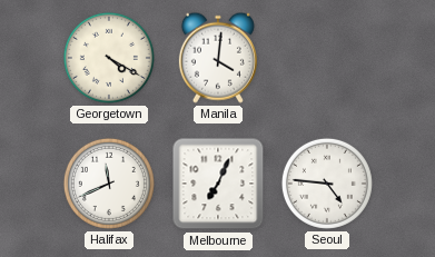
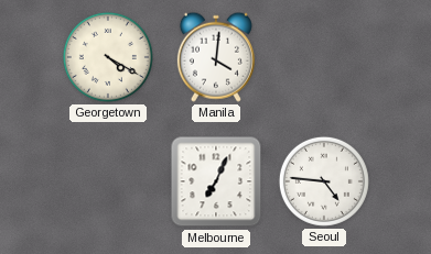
Halifax: 11:41 -> none
